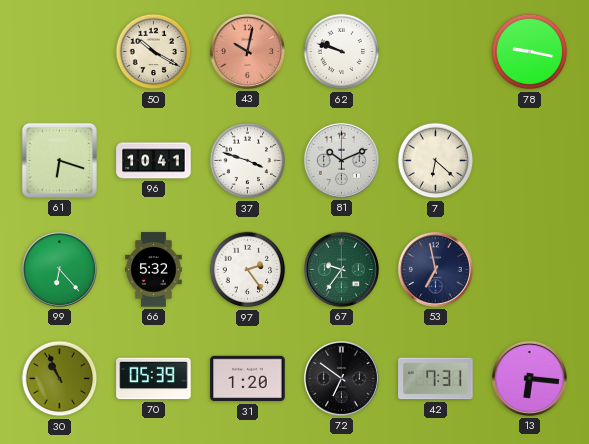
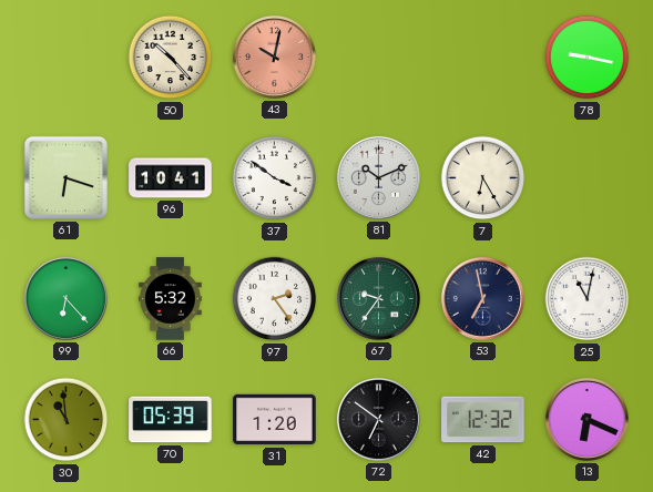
50: 10:20 -> 10:23
62: 9:48 -> none
37: 3:48 -> 3:51
7: 6:22 -> 6:25
25: none -> 11:02
30: 10:56 -> 10:59
42: 7:31 -> 12:32
13: 6:16 -> 6:19
